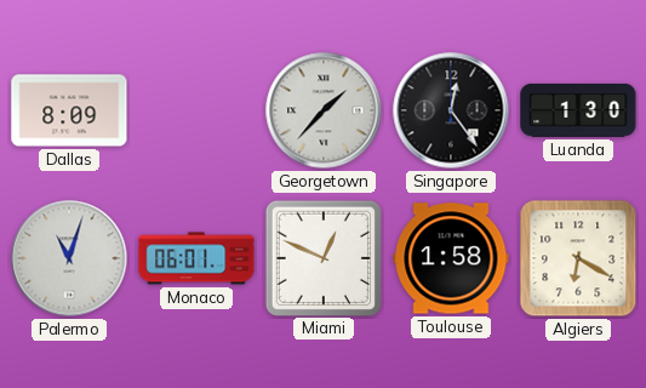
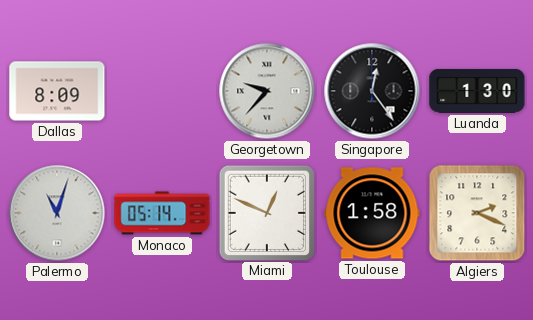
Georgetown: 1:37 -> 9:37
Monaco: 06:01 -> 05:14
Algiers: 6:20 -> 2:19
